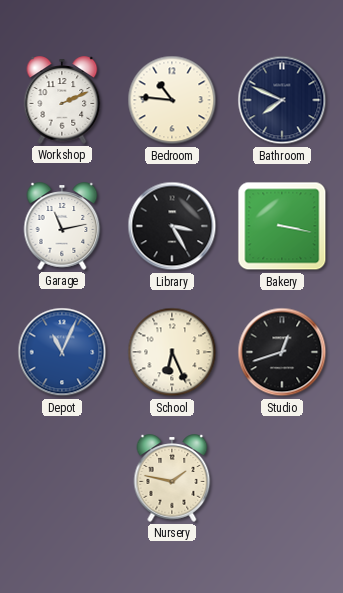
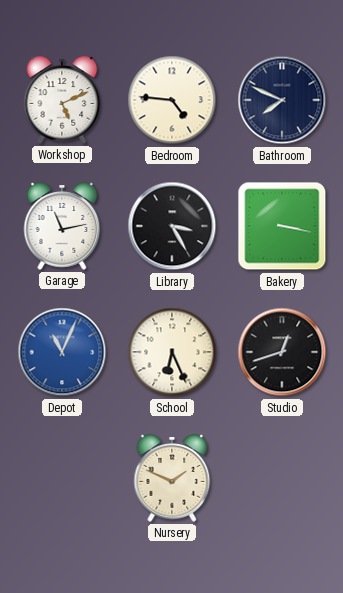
Workshop: 2:11 -> 5:11
Bedroom: 10:46 -> 4:46
Nursery: 1:47 -> 1:49
